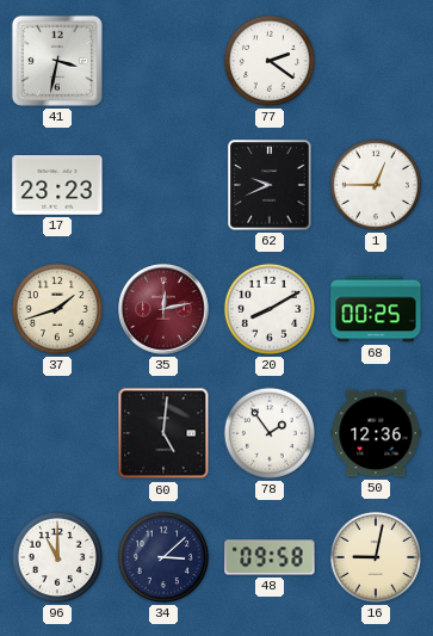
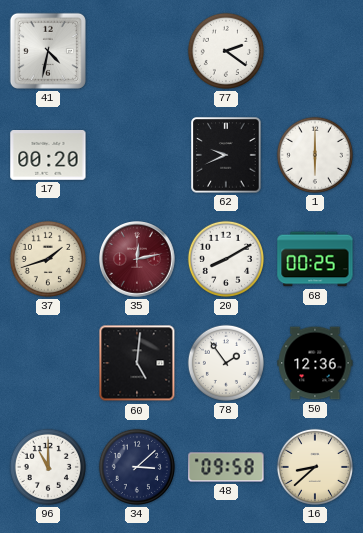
41: 3:32 -> 4:32
17: 23:23 -> 00:20
1: 12:45 -> 6:00
16: 9:02 -> 8:38
